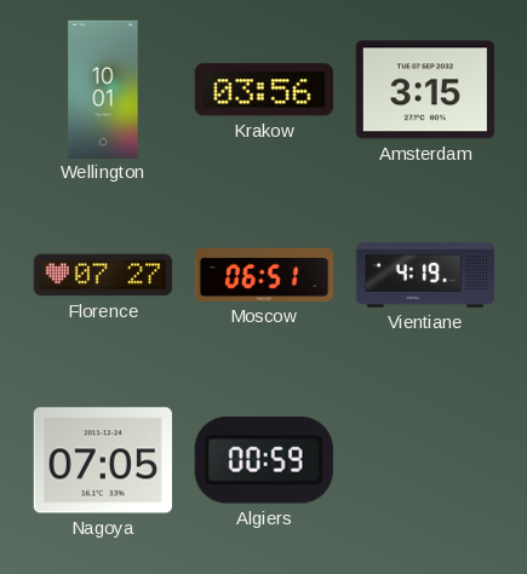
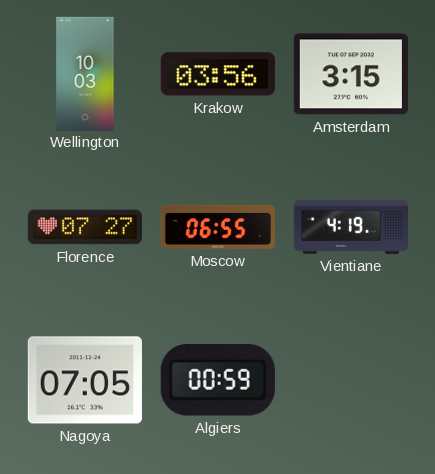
Wellington: 10:01 -> 10:03
Moscow: 06:51 -> 06:55
